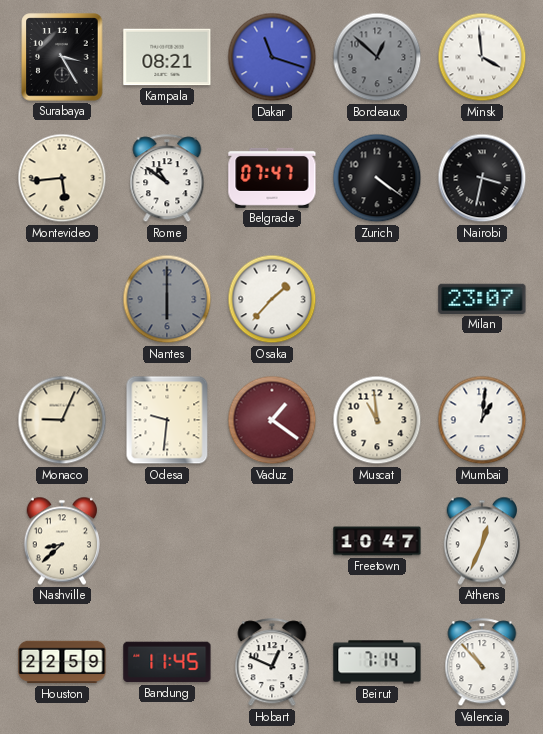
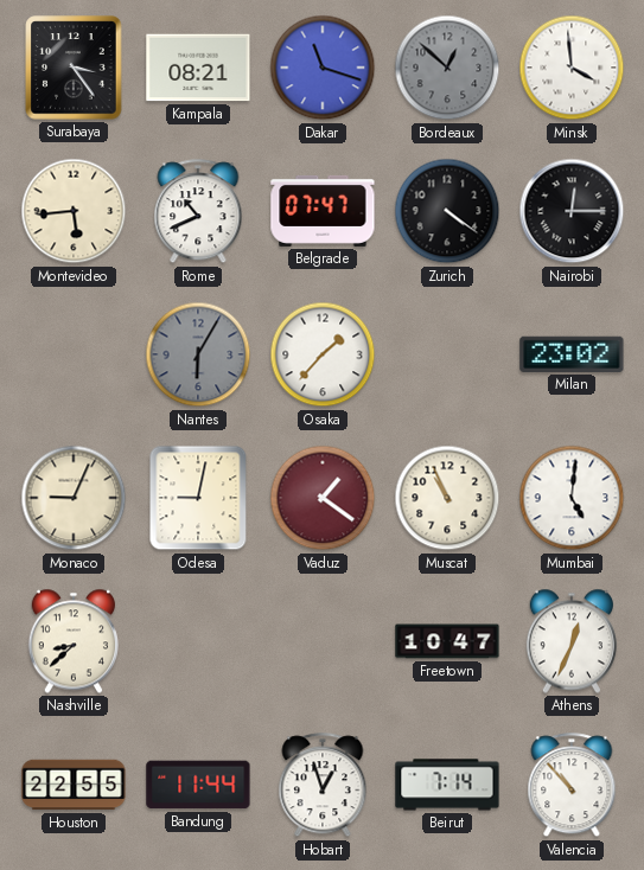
Surabaya: 3:25 -> 3:24
Rome: 10:51 -> 10:41
Nairobi: 3:32 -> 12:15
Nantes: 6:00 -> 6:05
Milan: 23:07 -> 23:02
Odesa: 9:31 -> 9:02
Muscat: 10:59 -> 10:56
Mumbai: 1:01 -> 5:01
Houston: 22:59 -> 22:55
Bandung: 11:45 -> 11:44
Hobart: 12:49 -> 12:57
